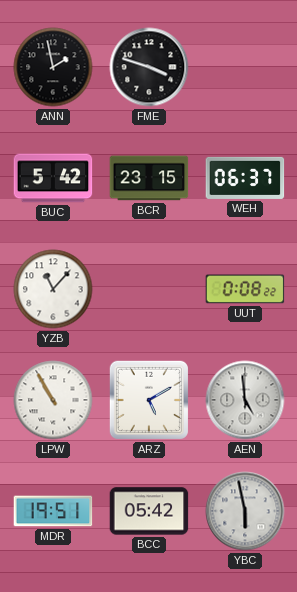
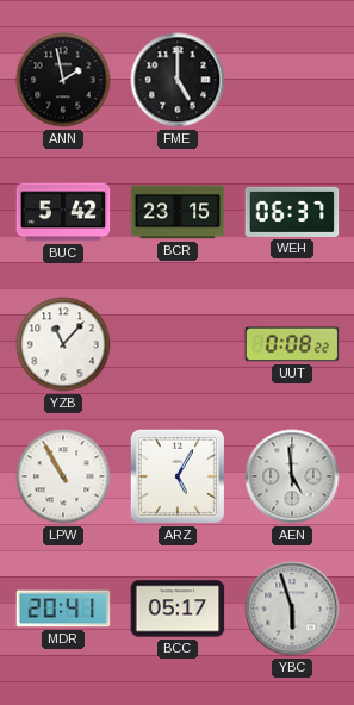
FME: 3:48 -> 5:00
ARZ: 5:10 -> 5:05
MDR: 19:51 -> 20:41
BCC: 05:42 -> 05:17
YBC: 5:58 -> 5:57
